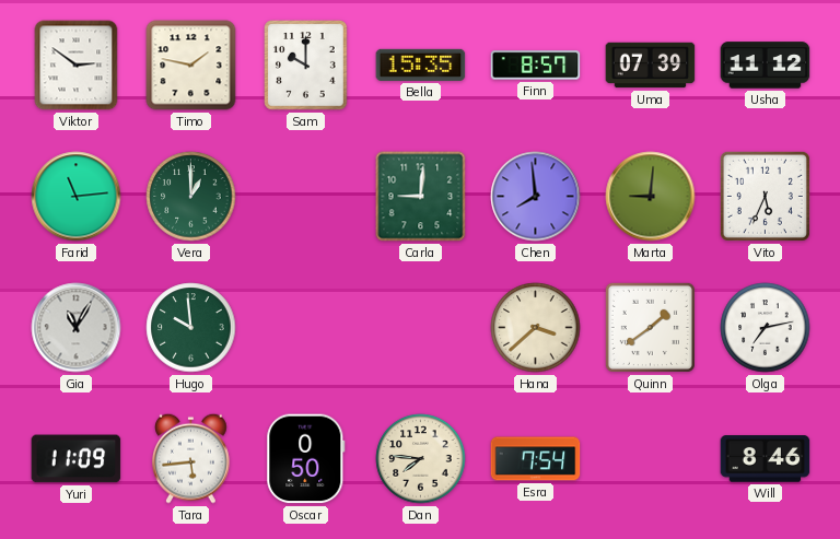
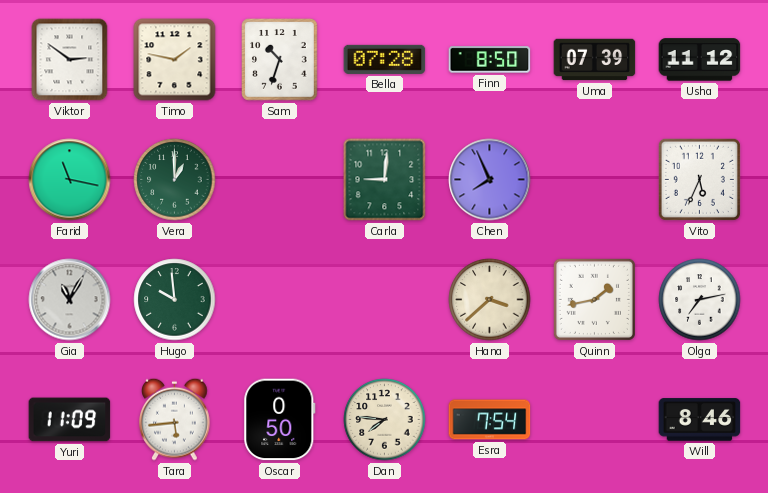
Sam: 10:00 -> 10:33
Bella: 15:35 -> 07:28
Finn: 8:57 -> 8:50
Farid: 11:14 -> 11:17
Chen: 7:59 -> 7:56
Marta: 9:01 -> none
Quinn: 1:39 -> 1:43
